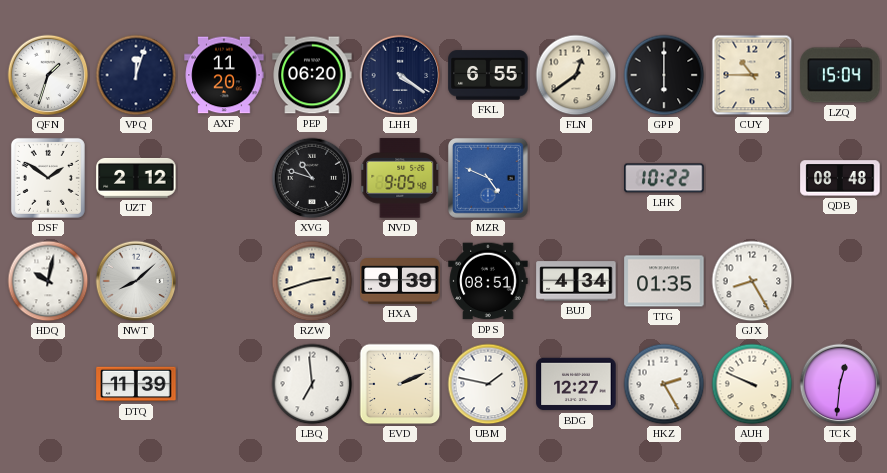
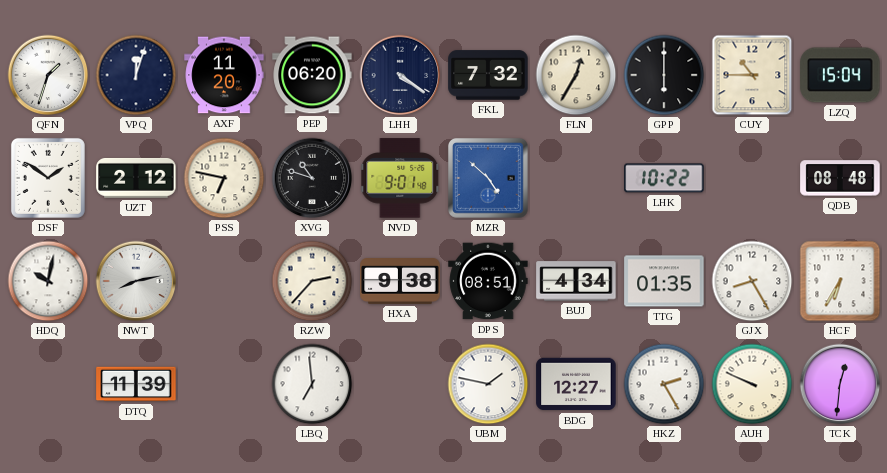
FKL: 6:55 -> 7:32
FLN: 12:39 -> 12:35
PSS: none -> 6:47
NVD: 9:05 -> 9:01
MZR: 4:49 -> 4:52
NWT: 8:08 -> 8:13
RZW: 2:42 -> 2:37
HXA: 9:39 -> 9:38
HCF: none -> 6:35
EVD: 2:11 -> none
